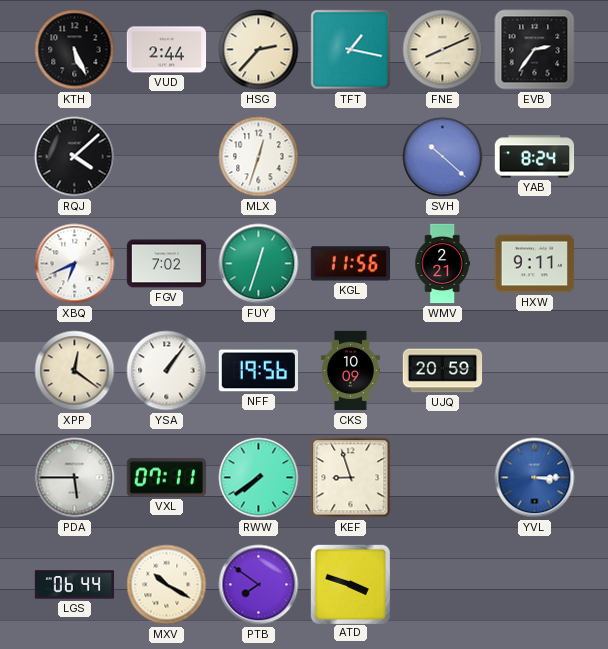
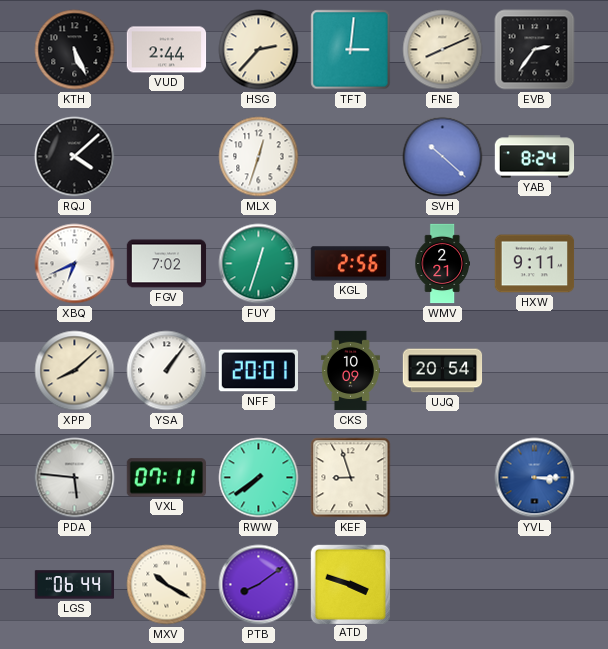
TFT: 1:17 -> 3:01
KGL: 11:56 -> 2:56
XPP: 12:21 -> 8:08
NFF: 19:56 -> 20:01
UJQ: 20:59 -> 20:54
PDA: 5:45 -> 5:46
PTB: 7:51 -> 8:09
